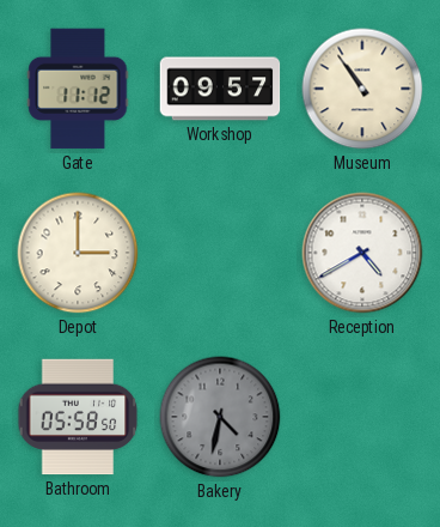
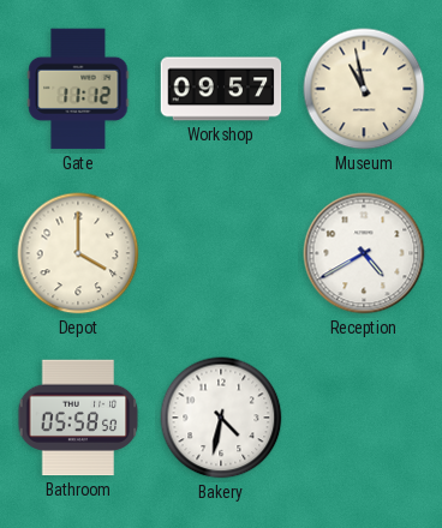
Museum: 10:54 -> 10:58
Depot: 3:00 -> 4:00
Bakery dial: grey -> white
